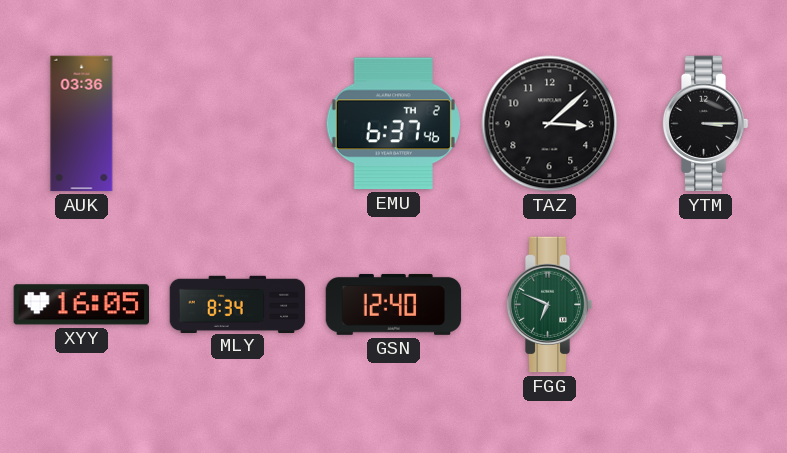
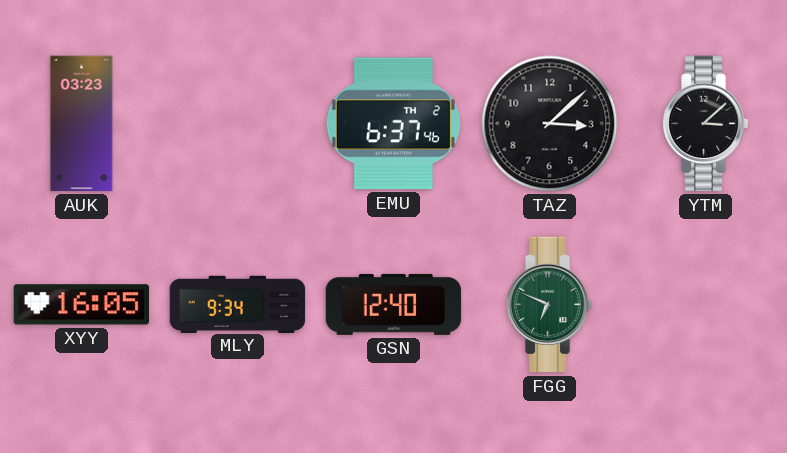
AUK: 03:36 -> 03:23
YTM: 3:15 -> 3:08
MLY: 8:34 -> 9:34
